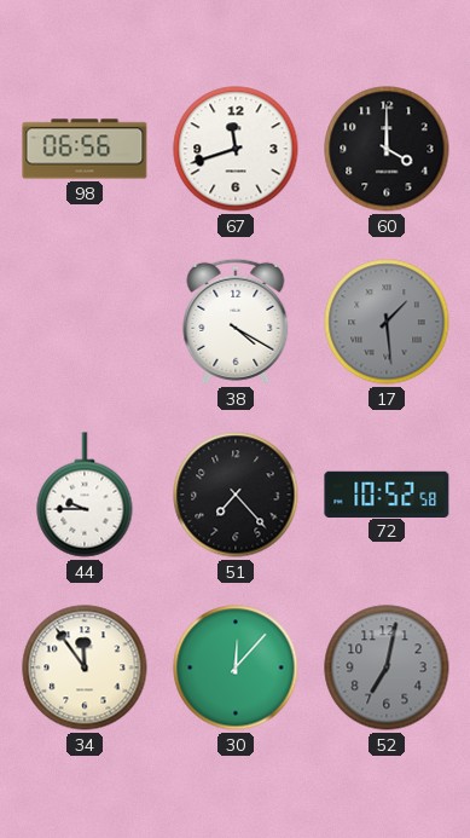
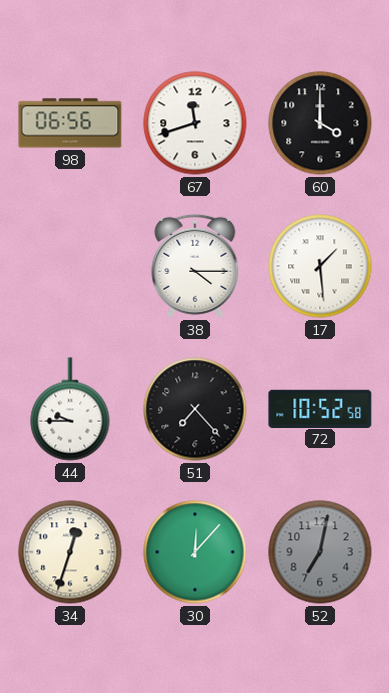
38: 4:20 -> 4:15
17 dial: grey -> white
34: 11:54 -> 12:33
